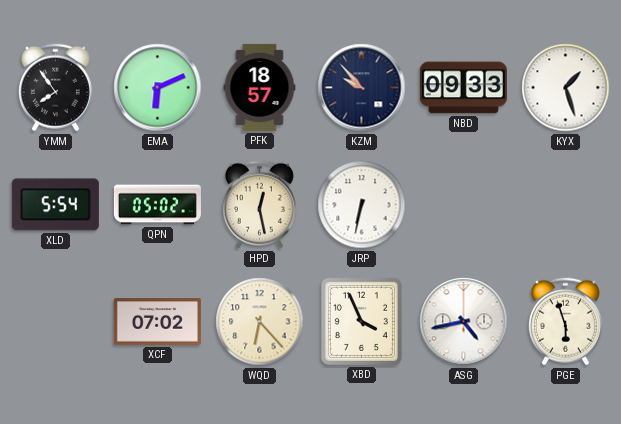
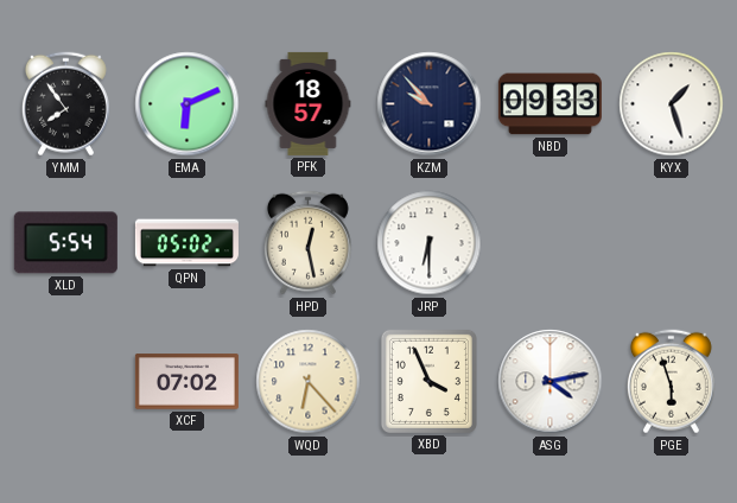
JRP: 6:32 -> 6:30
ASG: 4:43 -> 4:13
